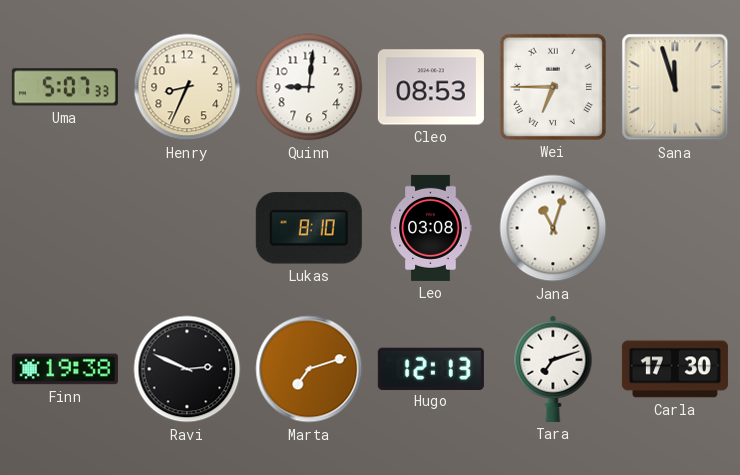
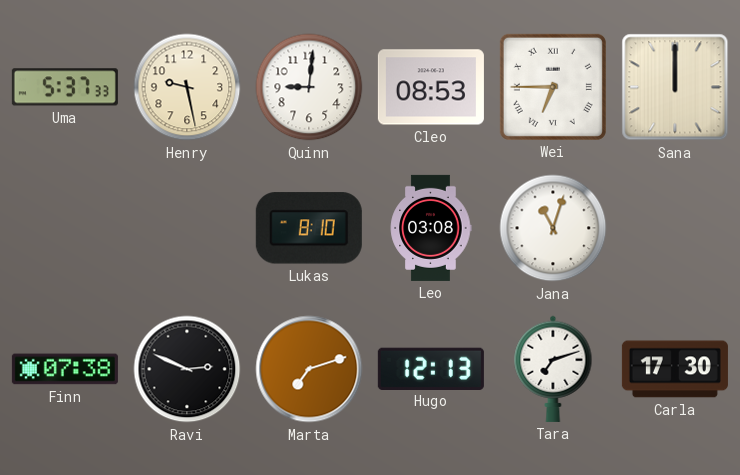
Uma: 5:07 -> 5:37
Henry: 8:34 -> 9:28
Sana: 11:57 -> 12:00
Finn: 19:38 -> 07:38
